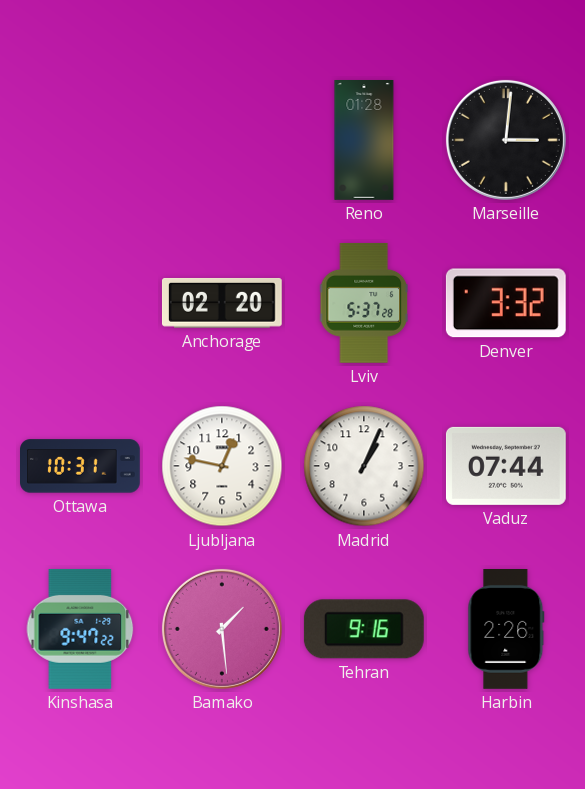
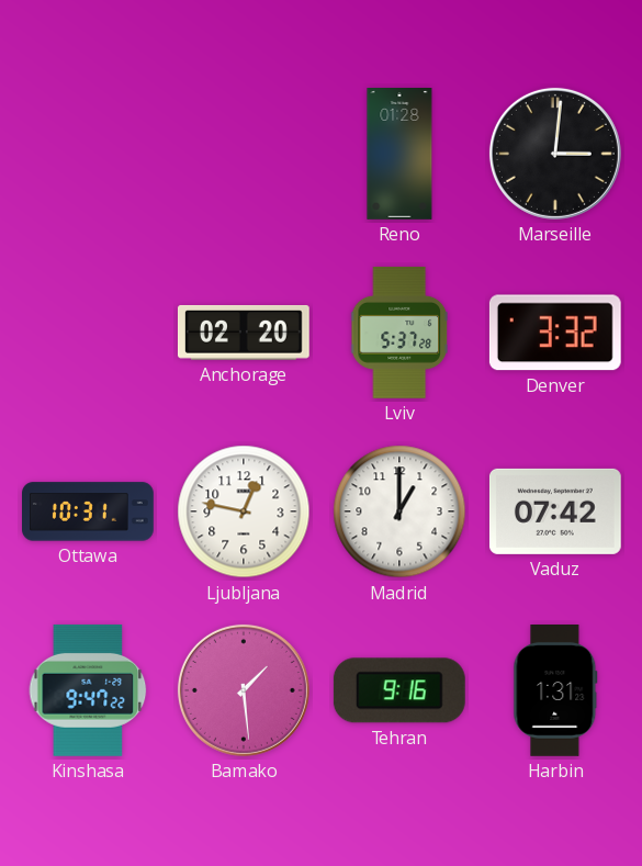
Madrid: 1:04 -> 1:00
Vaduz: 07:44 -> 07:42
Harbin: 2:26 -> 1:31
